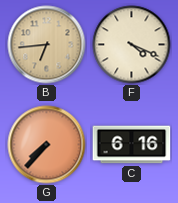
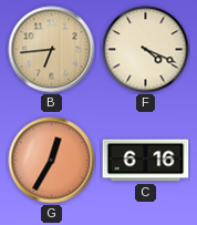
G: 7:37 -> 12:35
